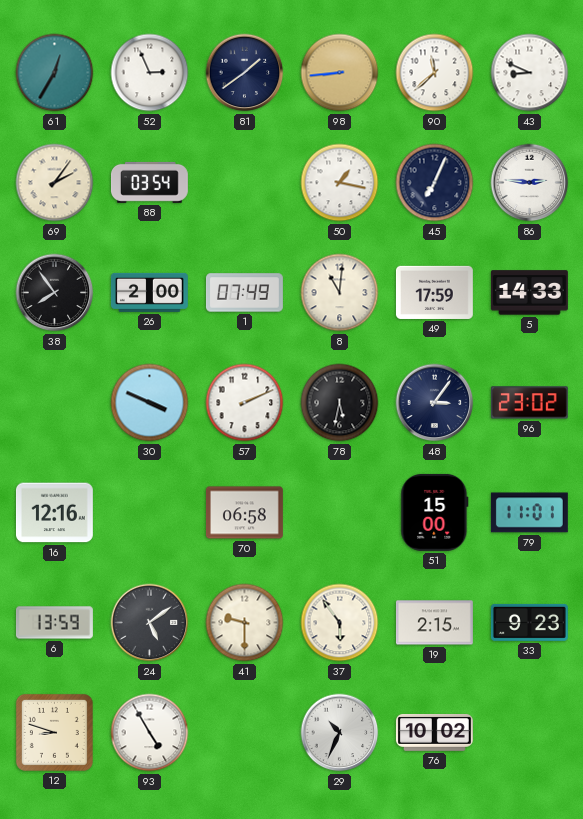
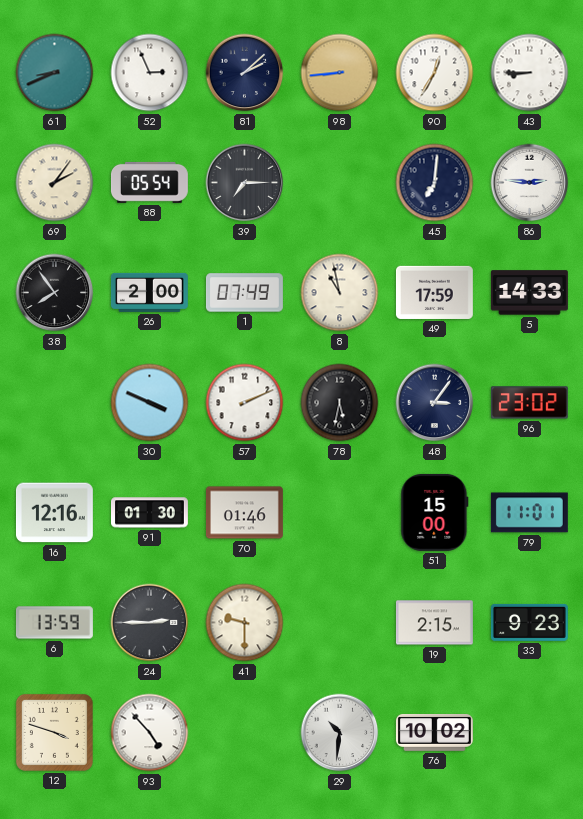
61: 12:35 -> 8:41
81: 1:39 -> 2:08
90: 11:38 -> 12:35
43: 8:49 -> 8:45
88: 03:54 -> 05:54
39: none -> 7:15
50: 1:17 -> none
45: 7:04 -> 7:01
8: 11:01 -> 10:58
91: none -> 01:30
70: 06:58 -> 01:46
24: 5:09 -> 2:45
37: 5:54 -> none
12: 8:48 -> 3:48
93: 4:55 -> 4:53
29: 10:34 -> 10:31
